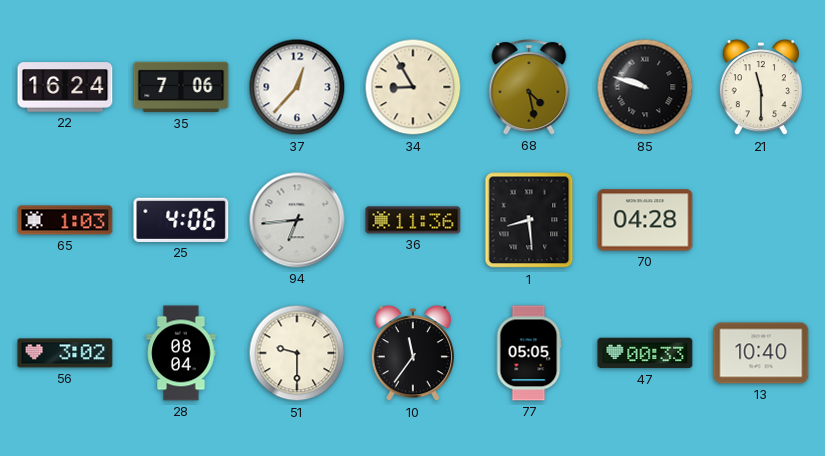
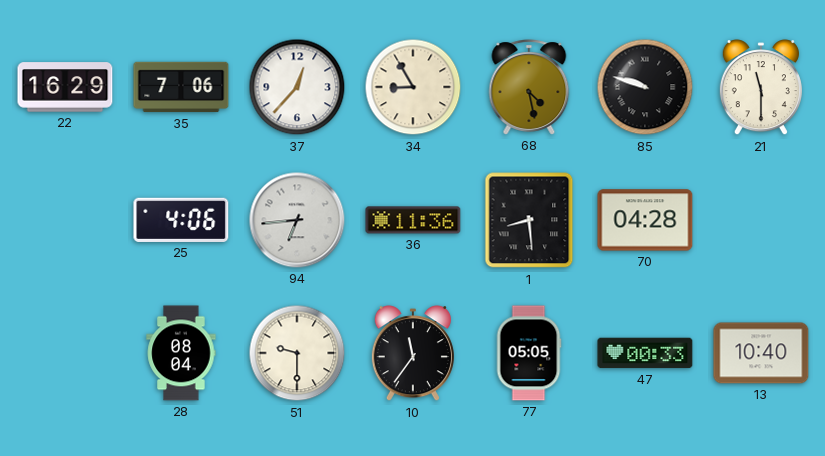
22: 16:24 -> 16:29
65: 1:03 -> none
56: 3:02 -> none
